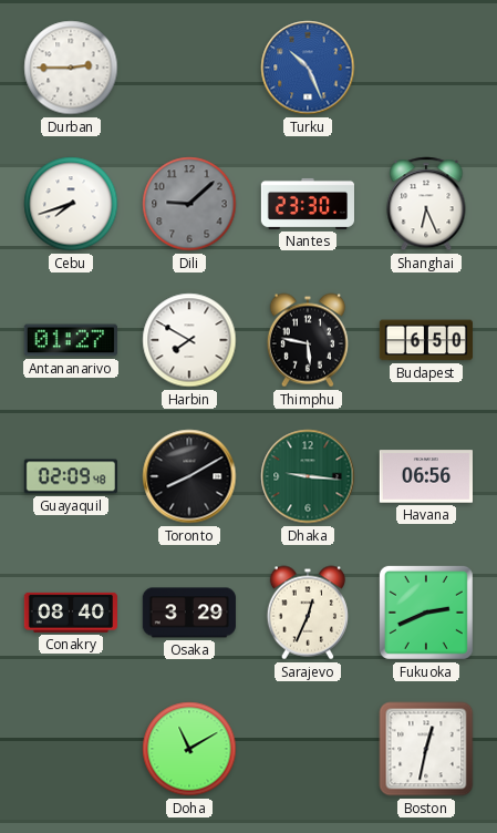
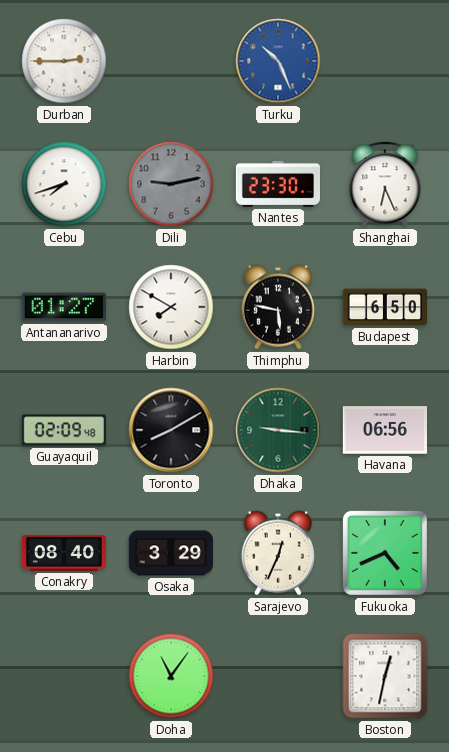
Dili: 9:08 -> 9:13
Fukuoka: 2:41 -> 4:41
Doha: 11:10 -> 11:06
